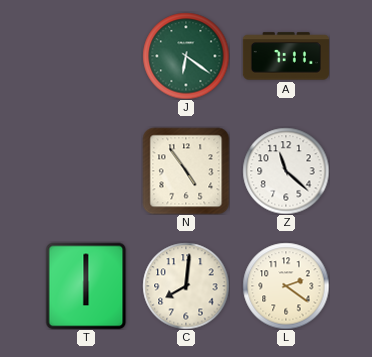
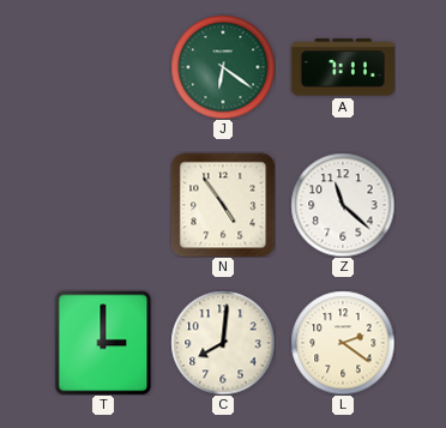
T: 6:00 -> 3:00
